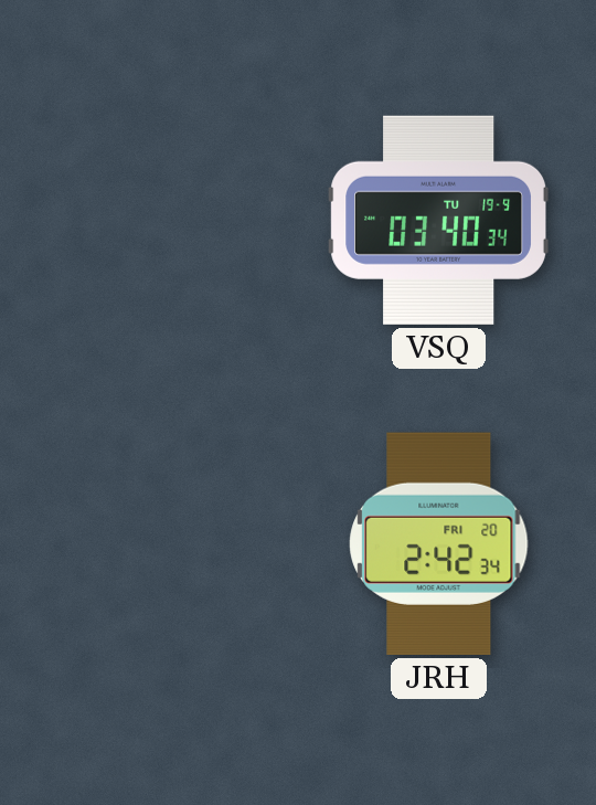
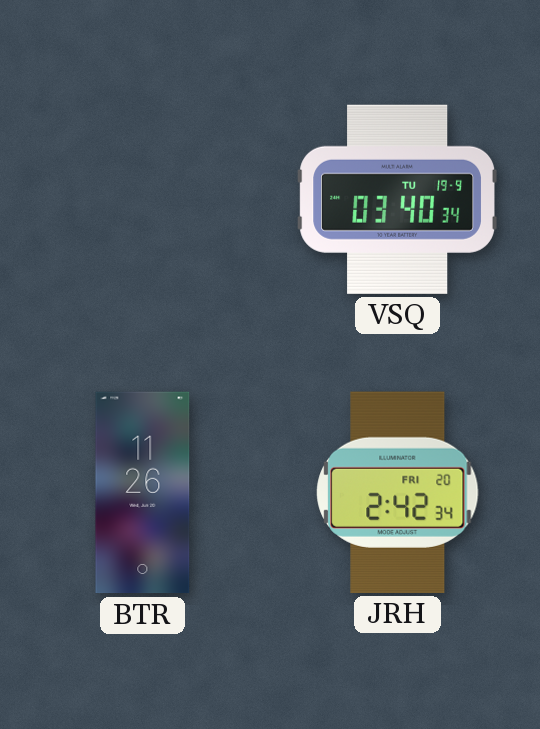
BTR: none -> 11:26
